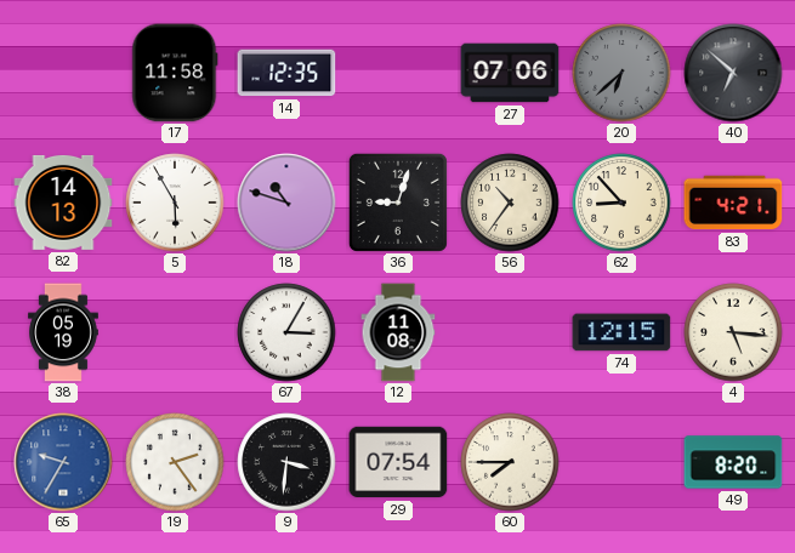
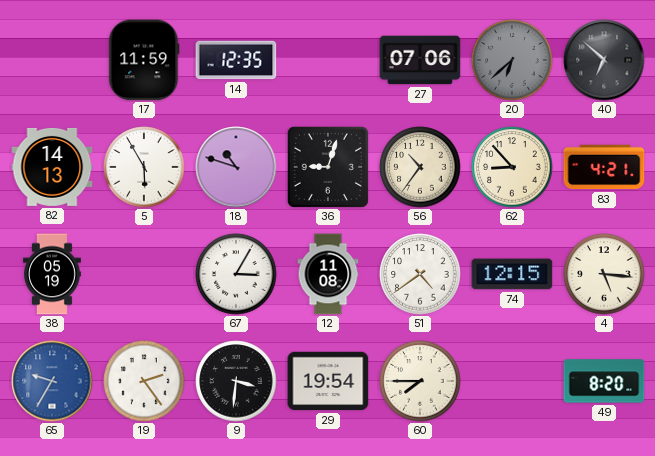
17: 11:58 -> 11:59
51: none -> 4:39
29: 07:54 -> 19:54
